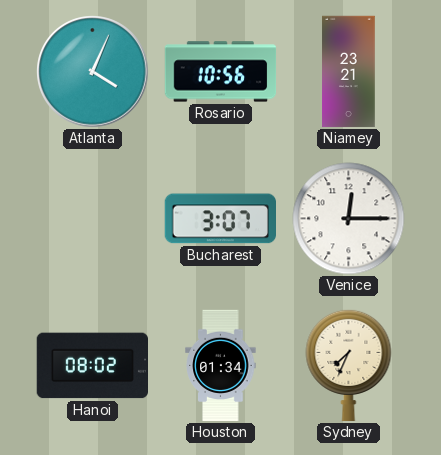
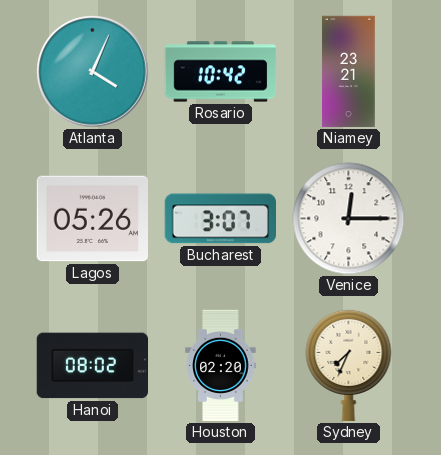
Rosario: 10:56 -> 10:42
Lagos: none -> 05:26
Houston: 01:34 -> 02:20
